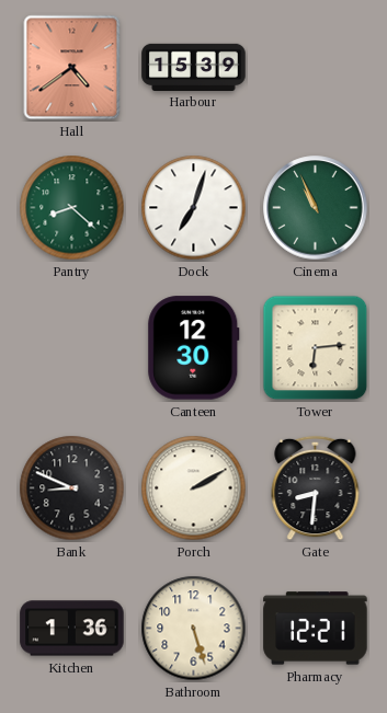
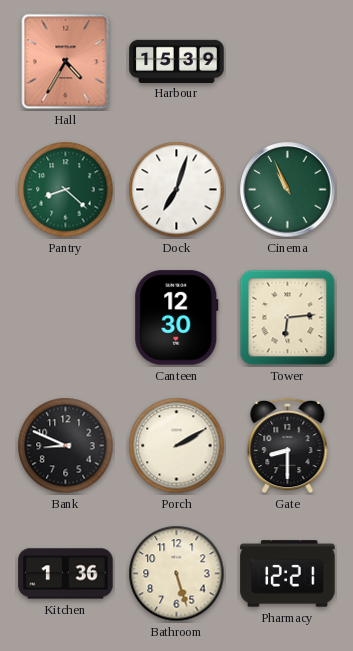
Hall: 4:39 -> 4:35
Gate: 8:31 -> 8:30
